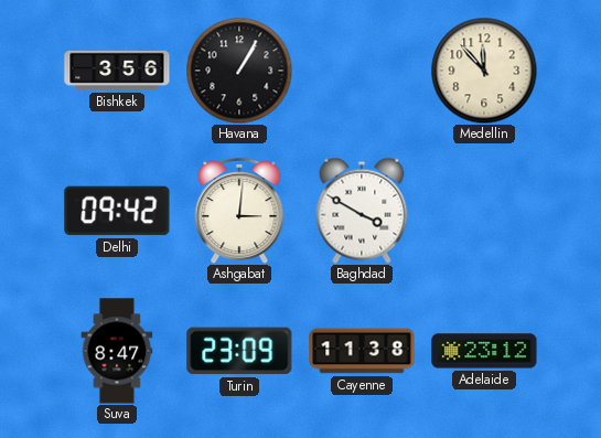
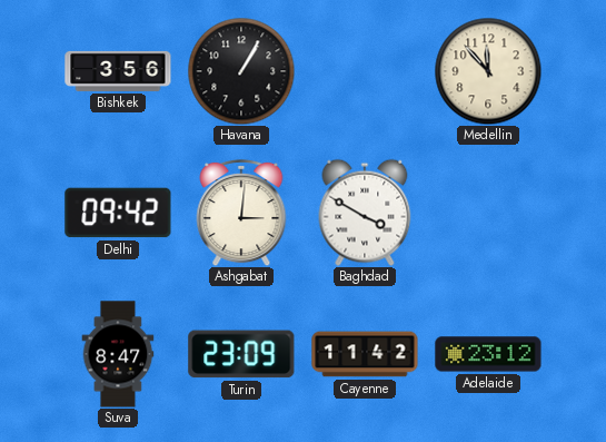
Cayenne: 11:38 -> 11:42
